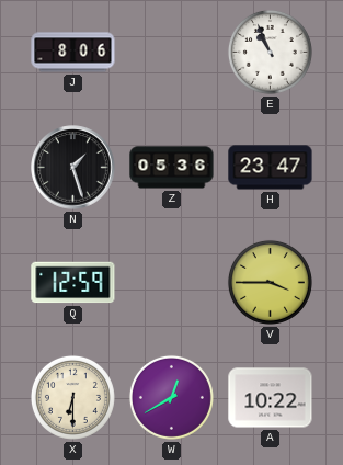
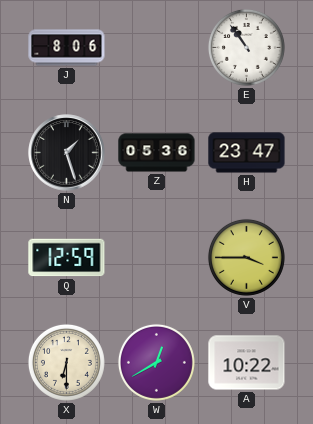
E: 10:56 -> 10:54
